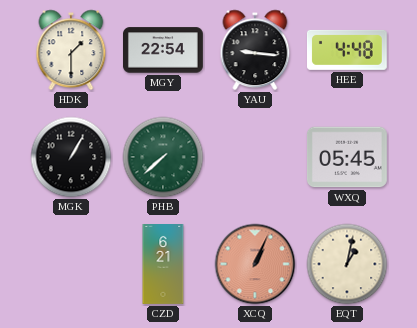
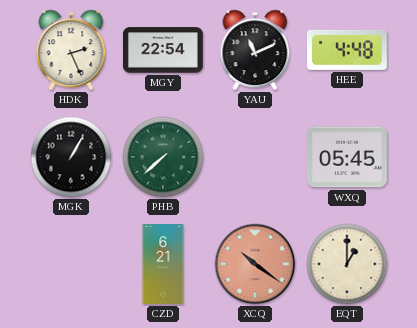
HDK: 1:30 -> 2:26
YAU: 9:16 -> 11:11
XCQ: 1:04 -> 10:21
EQT: 1:02 -> 1:00
